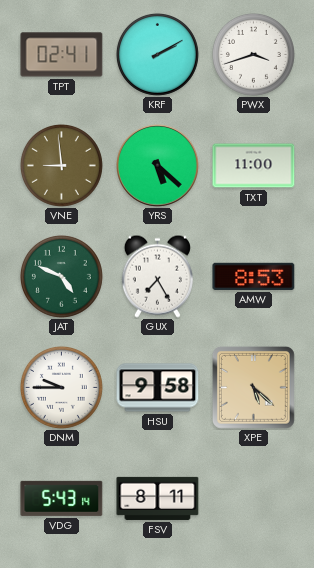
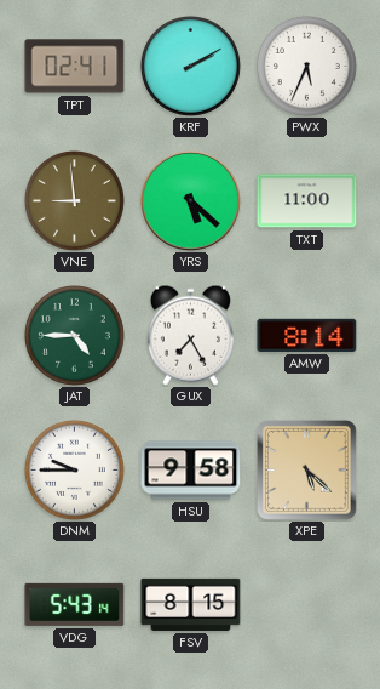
PWX: 3:42 -> 5:34
JAT: 4:49 -> 4:45
AMW: 8:53 -> 8:14
FSV: 8:11 -> 8:15
